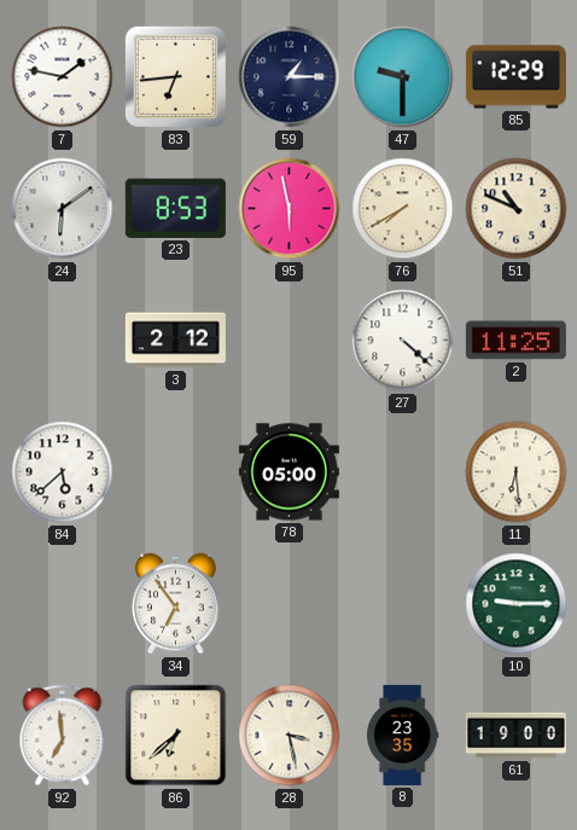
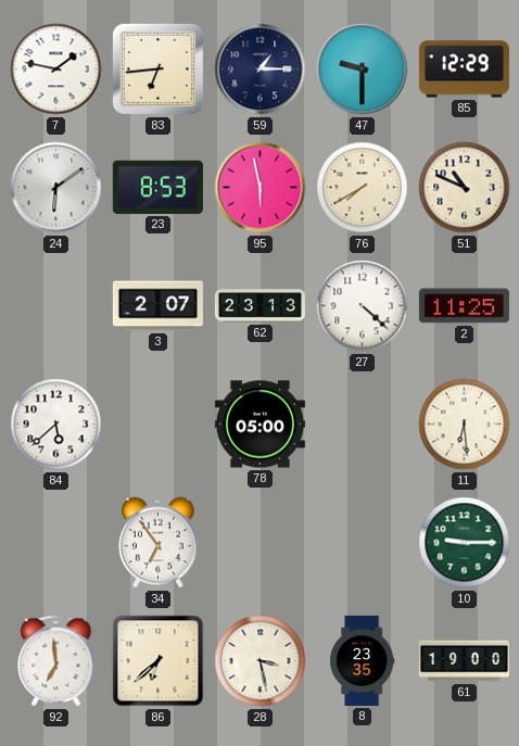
3: 2:12 -> 2:07
62: none -> 23:13
